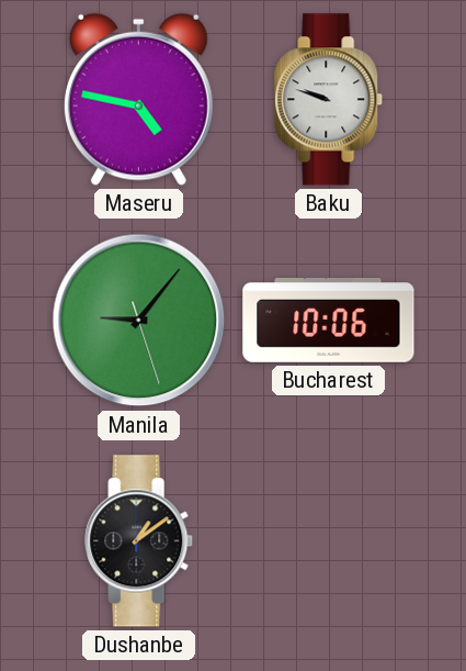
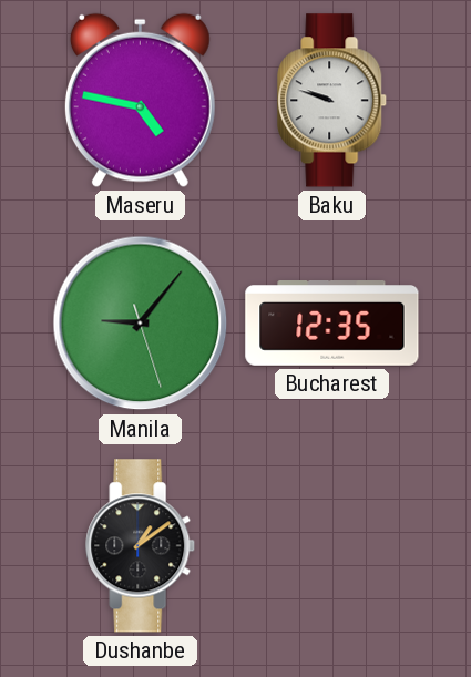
Bucharest: 10:06 -> 12:35
